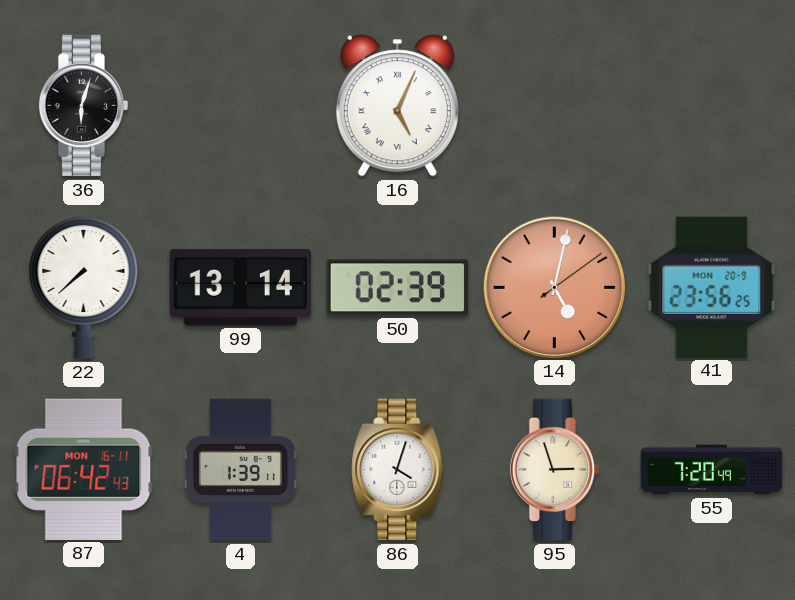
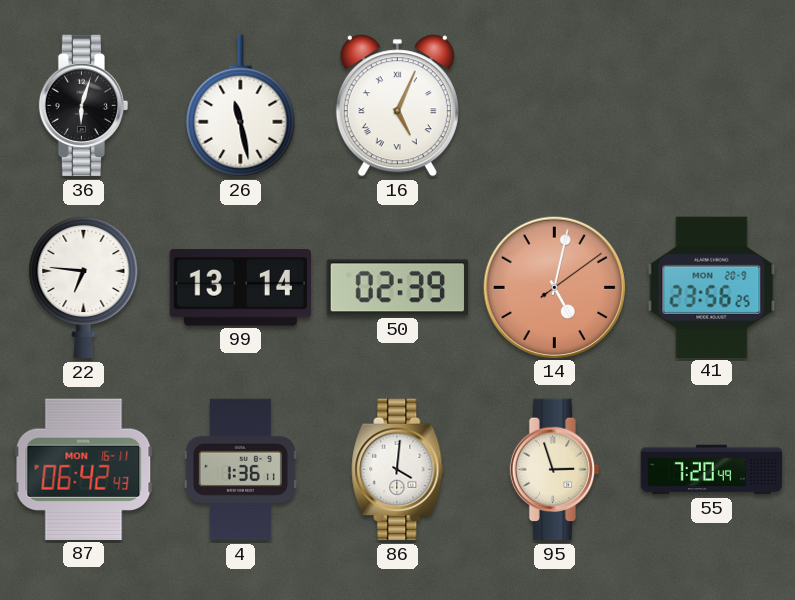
26: none -> 11:28
22: 7:38 -> 6:46
4: 1:39 -> 1:36
86: 4:03 -> 4:01
